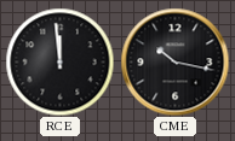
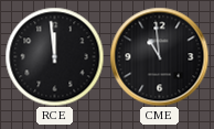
CME: 10:17 -> 10:59
